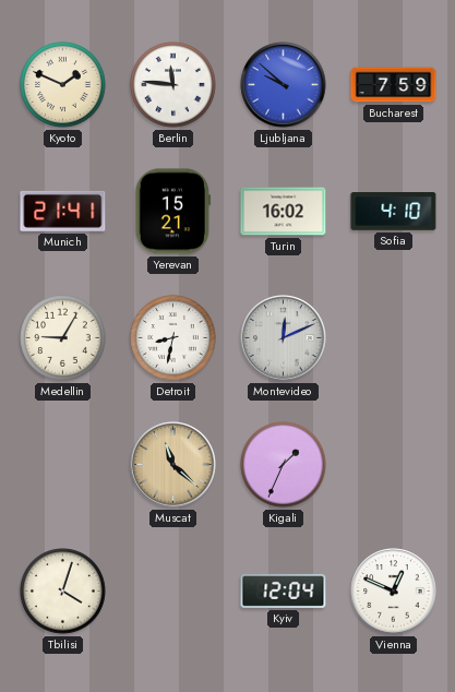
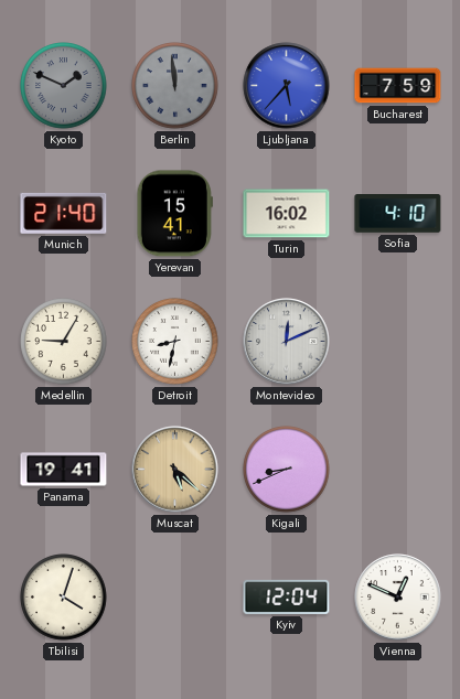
Kyoto dial: cream -> grey
Berlin: 11:46 -> 11:59
Berlin dial: white -> grey
Ljubljana: 9:52 -> 5:37
Munich: 21:41 -> 21:40
Yerevan: 15:21 -> 15:41
Panama: none -> 19:41
Muscat: 11:22 -> 5:22
Kigali: 1:34 -> 8:41
